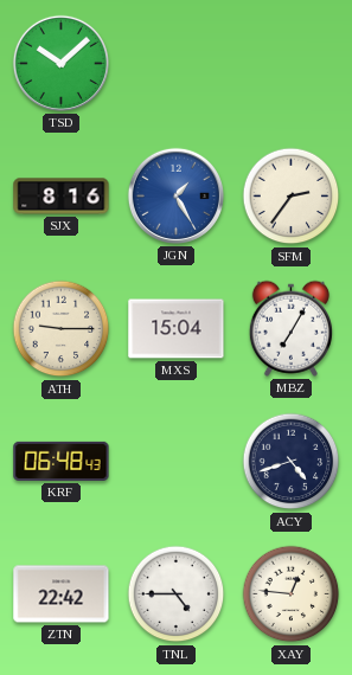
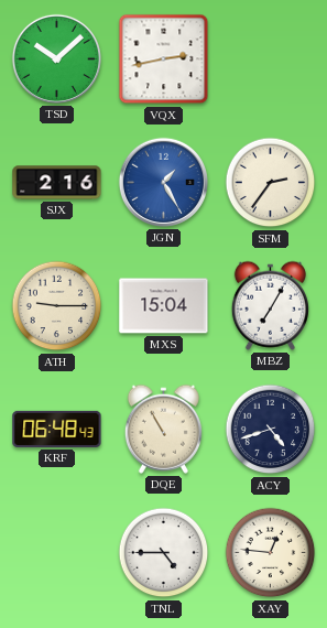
VQX: none -> 2:43
SJX: 8:16 -> 2:16
DQE: none -> 10:55
ZTN: 22:42 -> none
